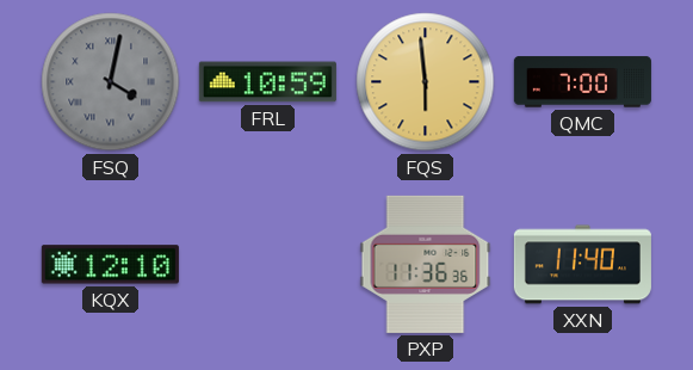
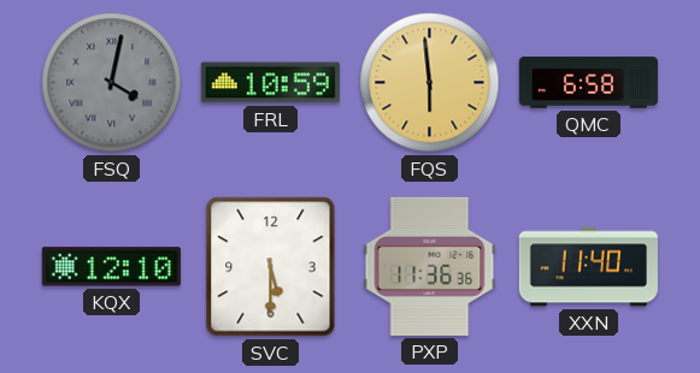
QMC: 7:00 -> 6:58
SVC: none -> 5:30
